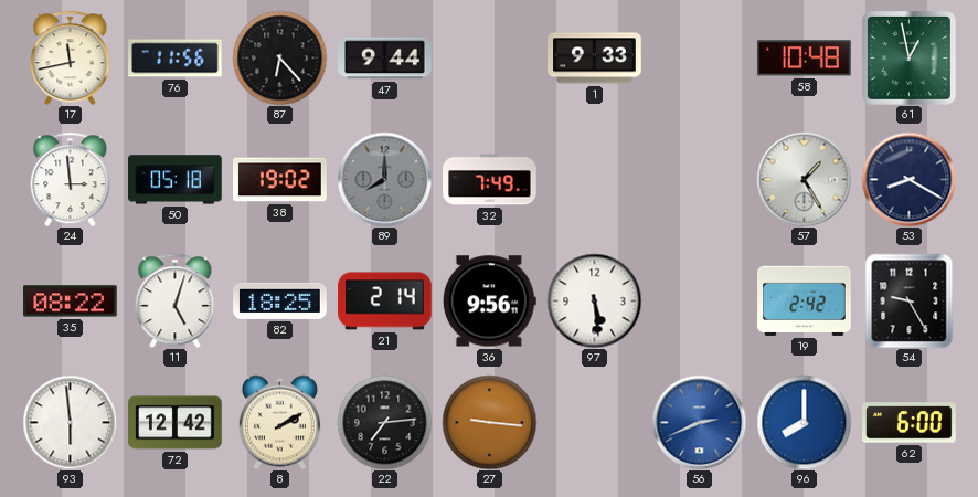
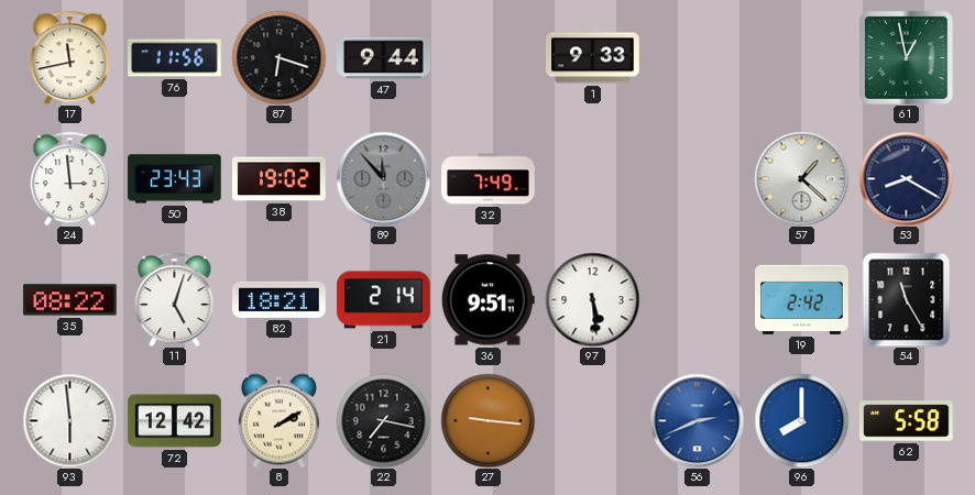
87: 6:23 -> 6:18
58: 10:48 -> none
50: 05:18 -> 23:43
89: 8:00 -> 11:53
57: 1:25 -> 1:22
82: 18:25 -> 18:21
36: 9:56 -> 9:51
54: 9:25 -> 11:25
22: 7:14 -> 7:17
62: 6:00 -> 5:58
